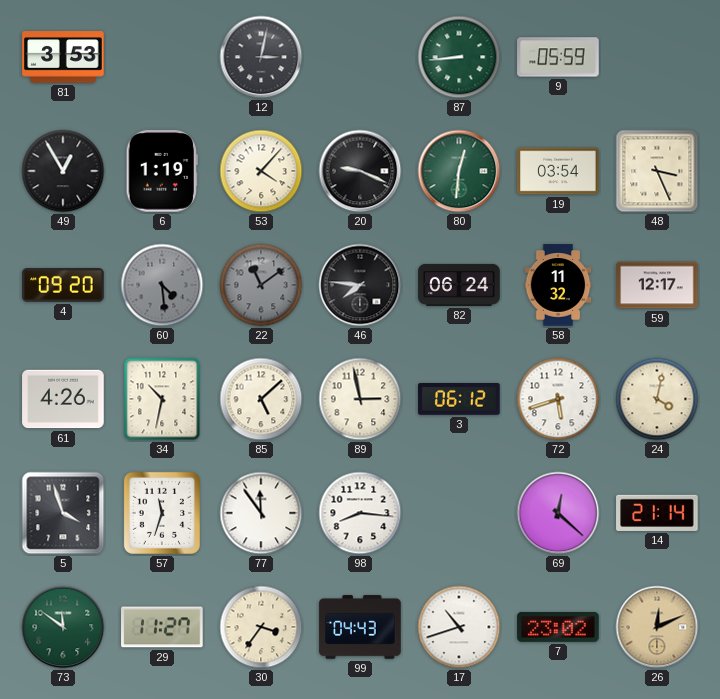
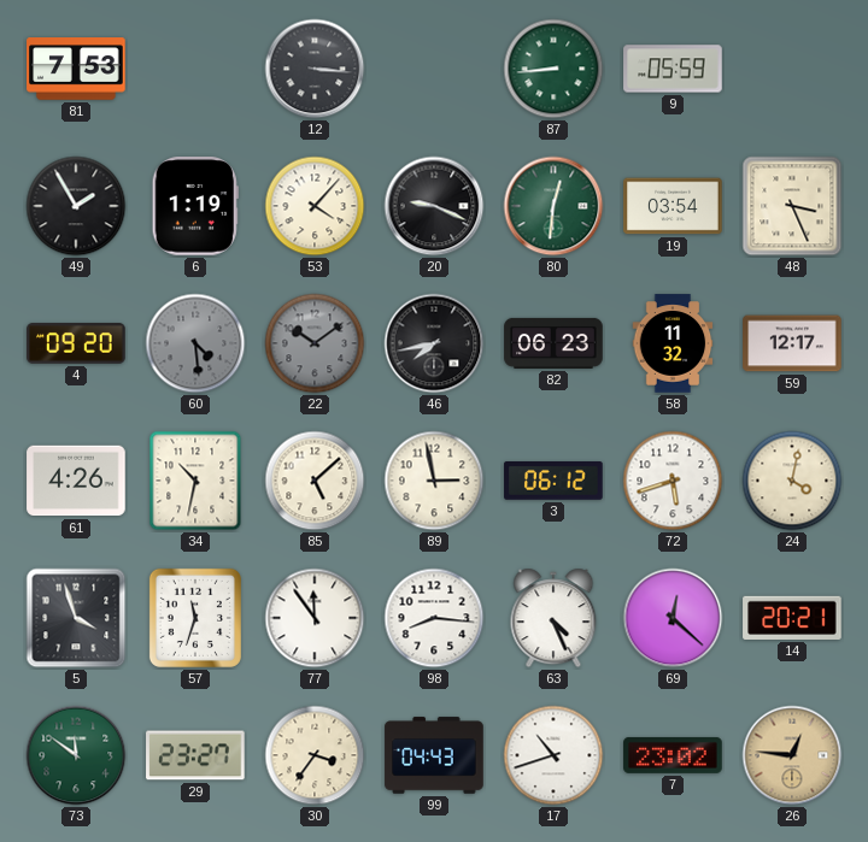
81: 3:53 -> 7:53
12: 3:02 -> 3:16
49: 12:55 -> 1:55
22: 11:09 -> 10:09
46: 7:46 -> 7:43
82: 06:24 -> 06:23
63: none -> 4:26
14: 21:14 -> 20:21
29: 11:27 -> 23:27
26: 12:11 -> 12:46
